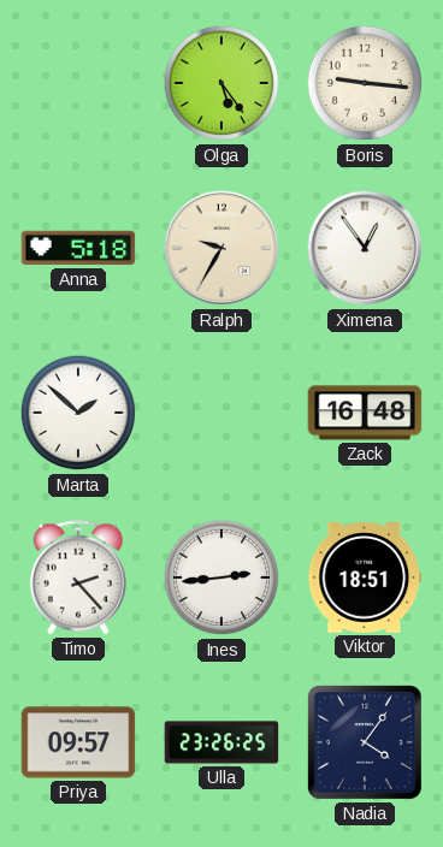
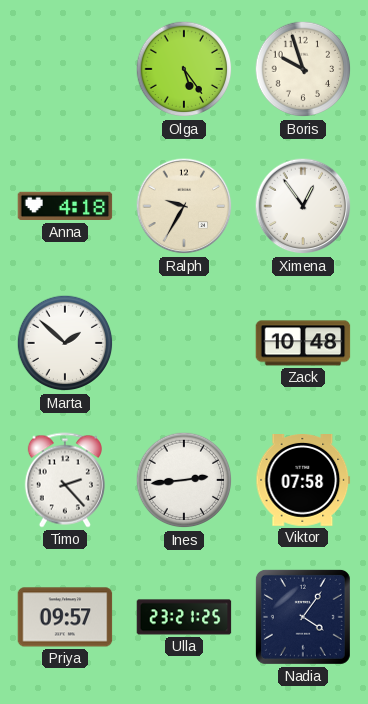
Boris: 9:16 -> 9:57
Anna: 5:18 -> 4:18
Zack: 16:48 -> 10:48
Viktor: 18:51 -> 07:58
Ulla: 23:26 -> 23:21
